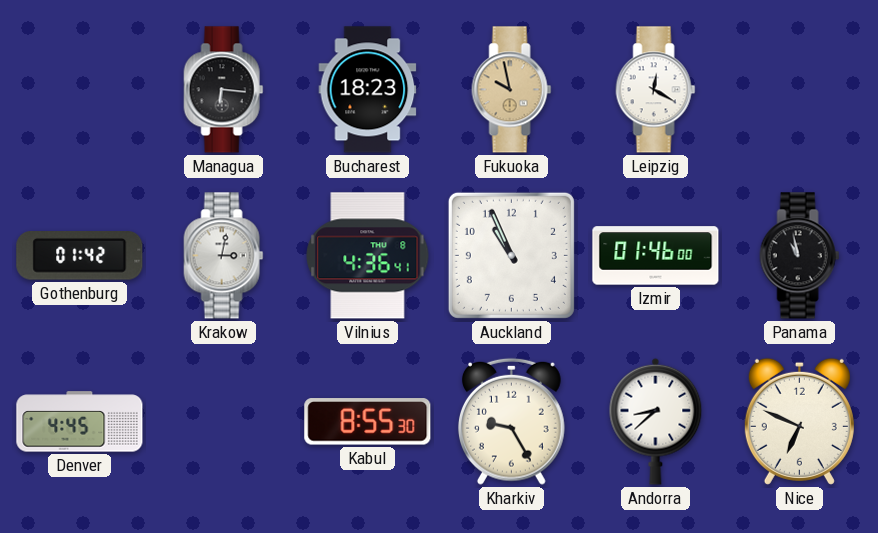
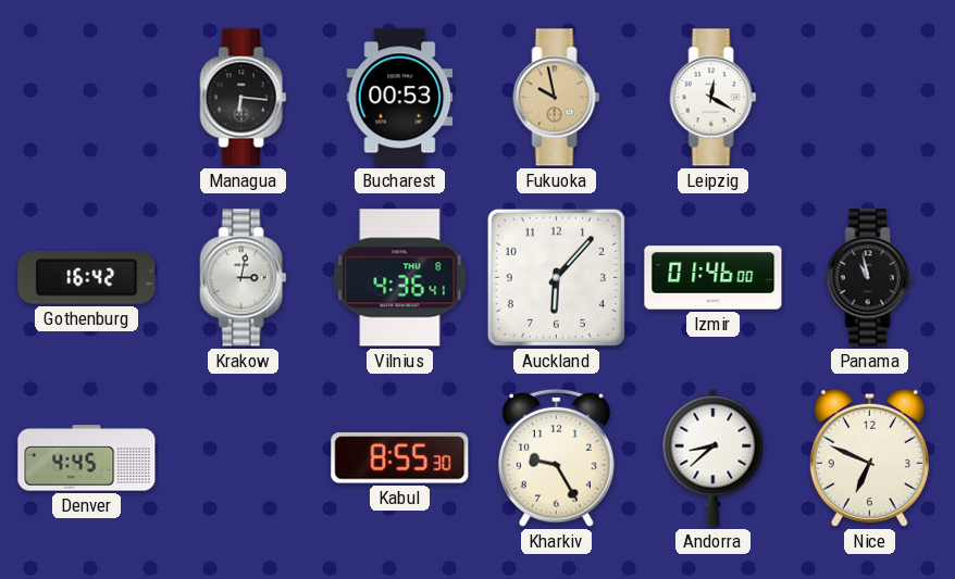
Bucharest: 18:23 -> 00:53
Gothenburg: 01:42 -> 16:42
Auckland: 10:56 -> 6:07
